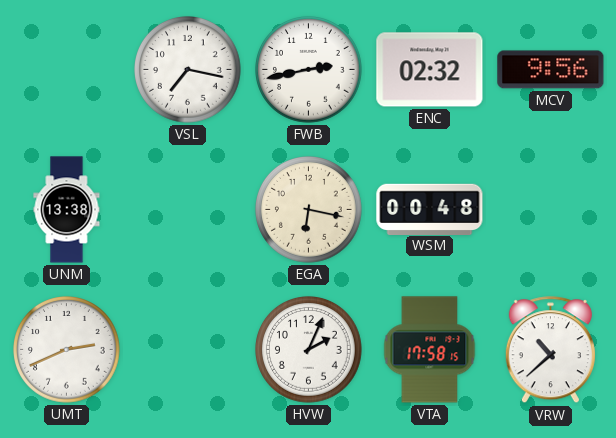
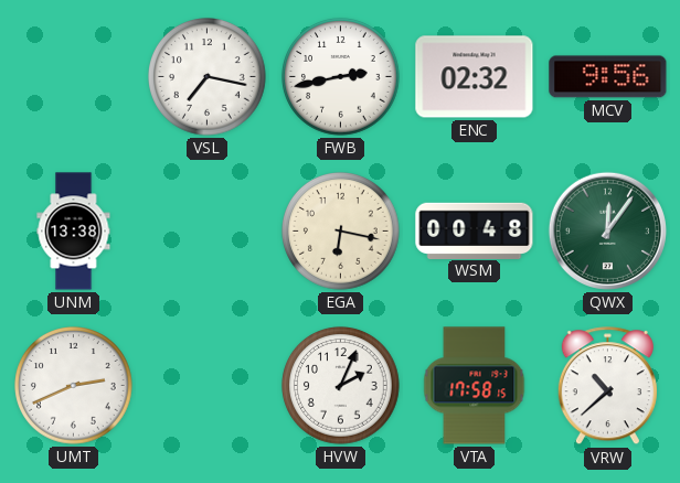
QWX: none -> 12:06
